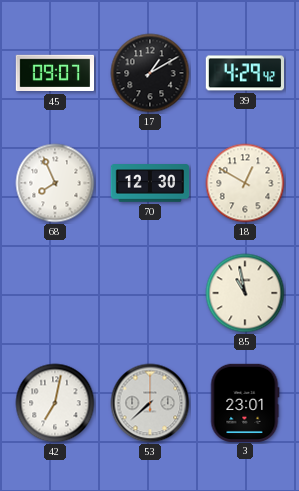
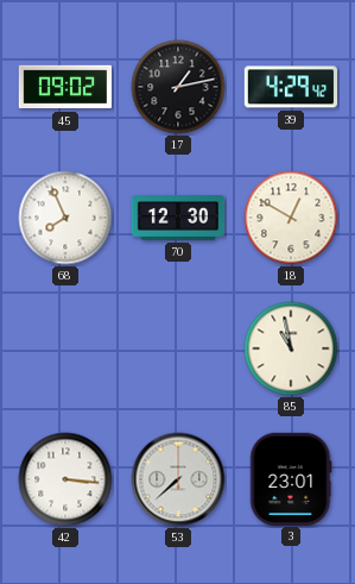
45: 09:07 -> 09:02
17: 1:10 -> 1:13
42: 7:02 -> 3:16
